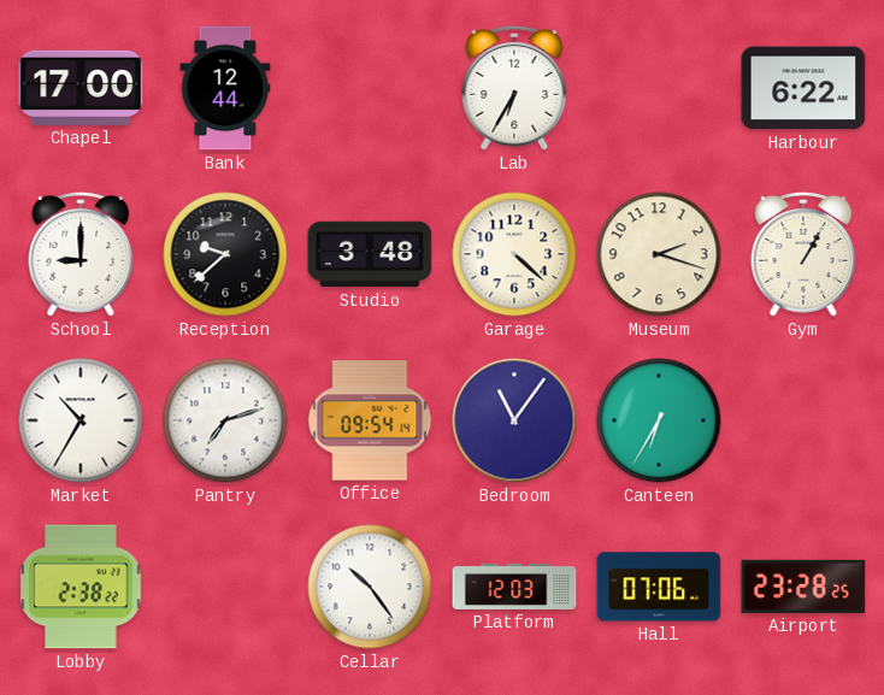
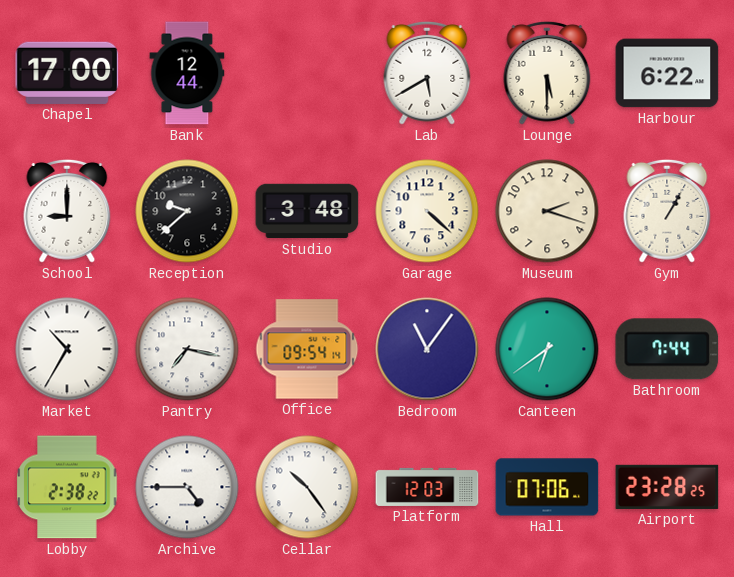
Lab: 6:35 -> 5:40
Lounge: none -> 5:30
Pantry: 7:12 -> 7:17
Canteen: 6:35 -> 6:39
Bathroom: none -> 7:44
Archive: none -> 4:45
